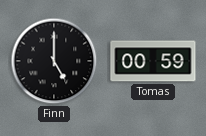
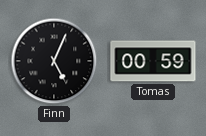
Finn: 5:00 -> 5:04
